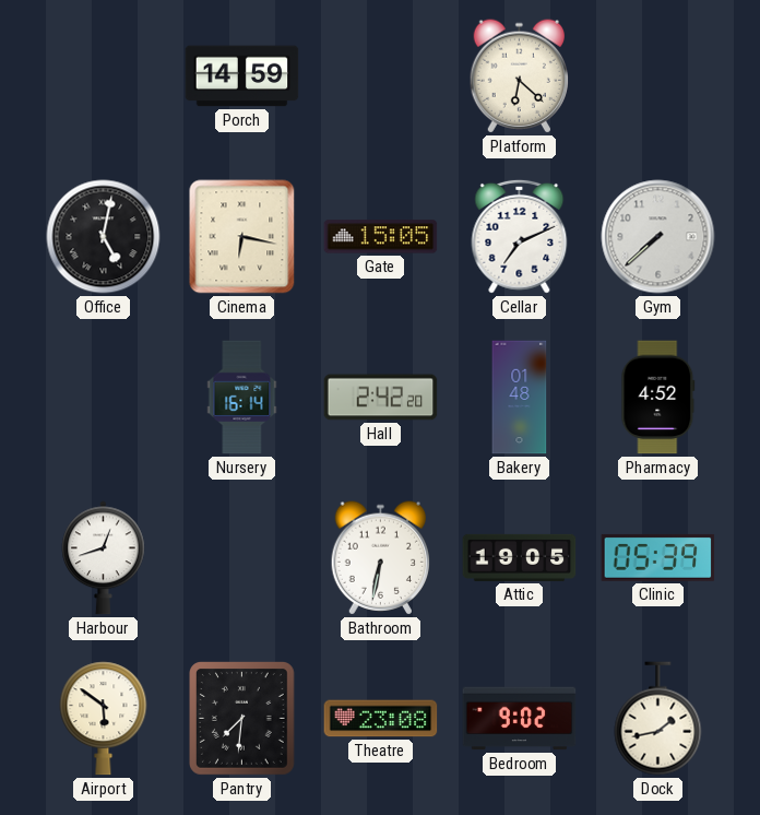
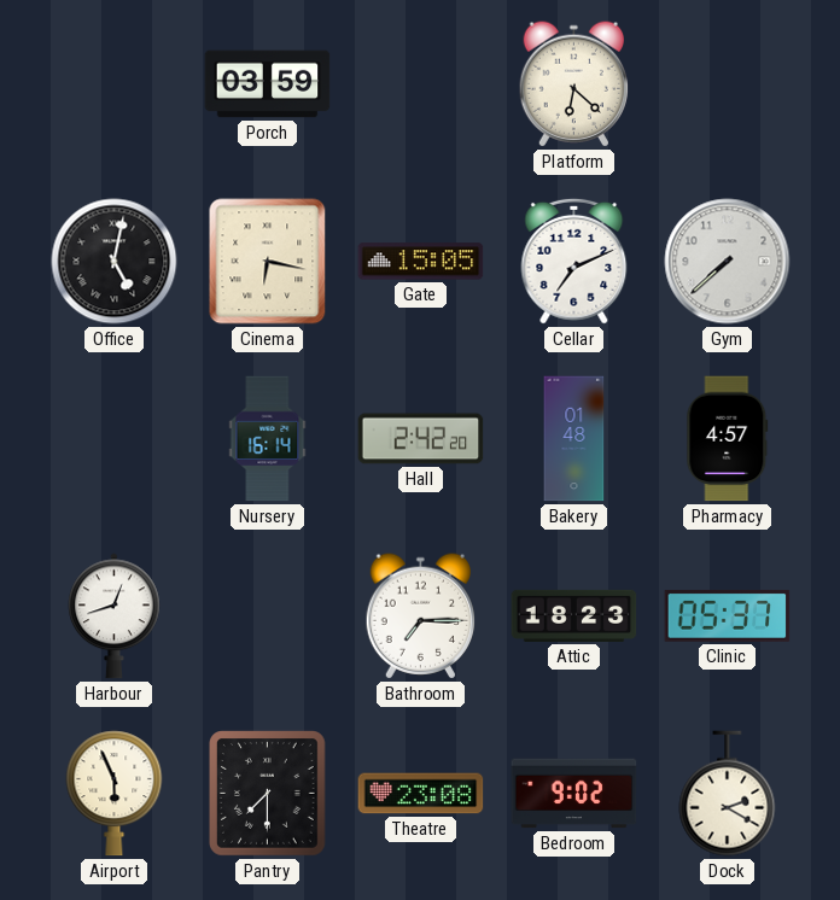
Porch: 14:59 -> 03:59
Pharmacy: 4:52 -> 4:57
Bathroom: 6:32 -> 7:15
Attic: 19:05 -> 18:23
Clinic: 05:39 -> 05:37
Airport: 5:51 -> 5:56
Pantry: 7:31 -> 7:30
Dock: 1:43 -> 2:20
